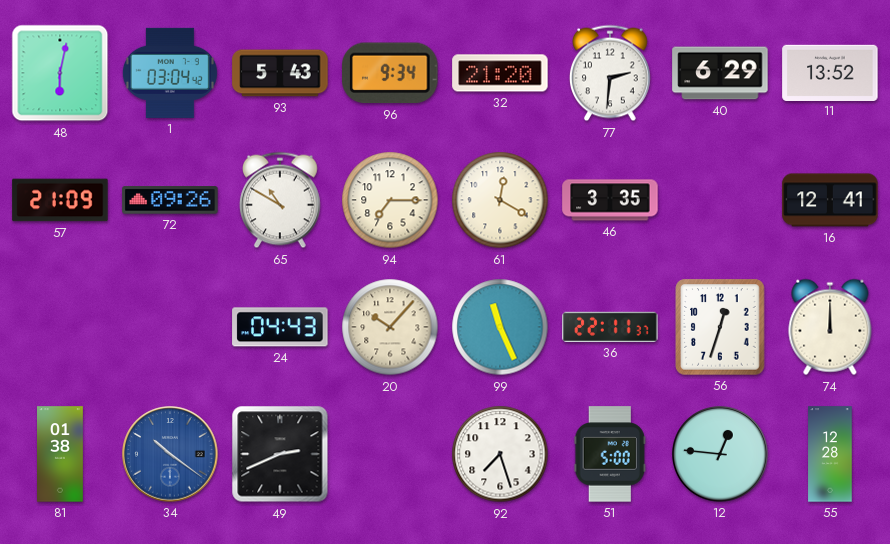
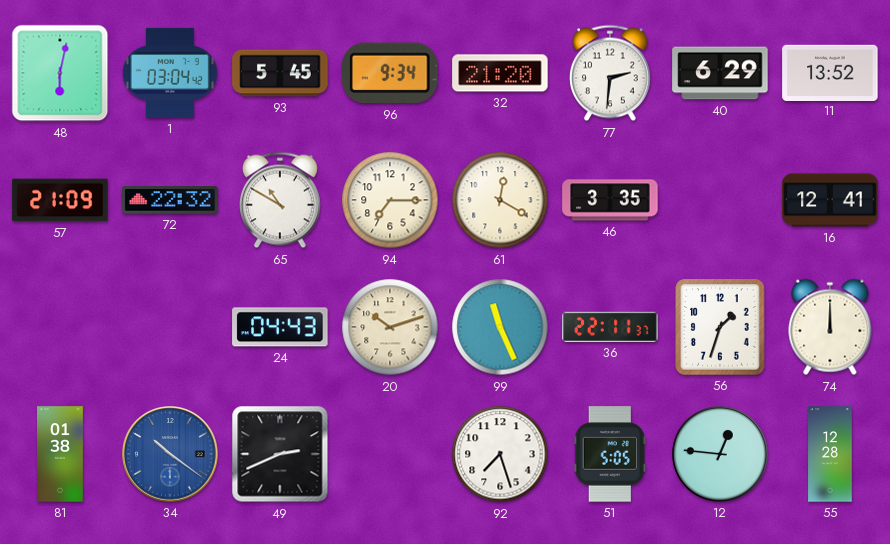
93: 5:43 -> 5:45
72: 09:26 -> 22:32
20: 10:07 -> 10:12
56: 12:33 -> 1:33
51: 5:00 -> 5:05
